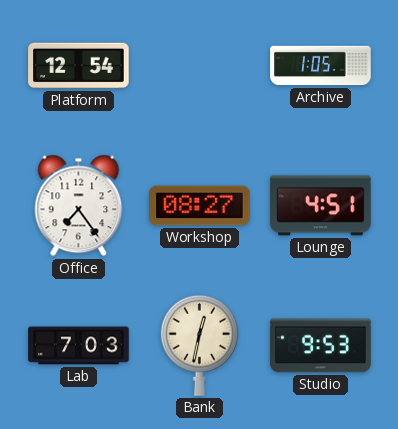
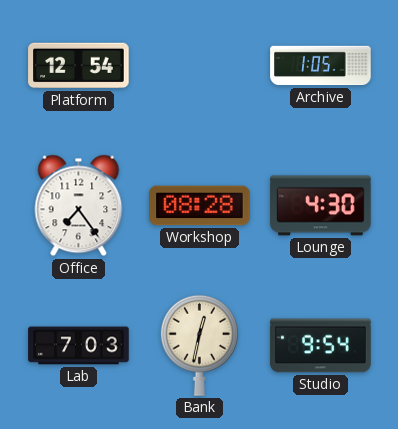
Workshop: 08:27 -> 08:28
Lounge: 4:51 -> 4:30
Studio: 9:53 -> 9:54
